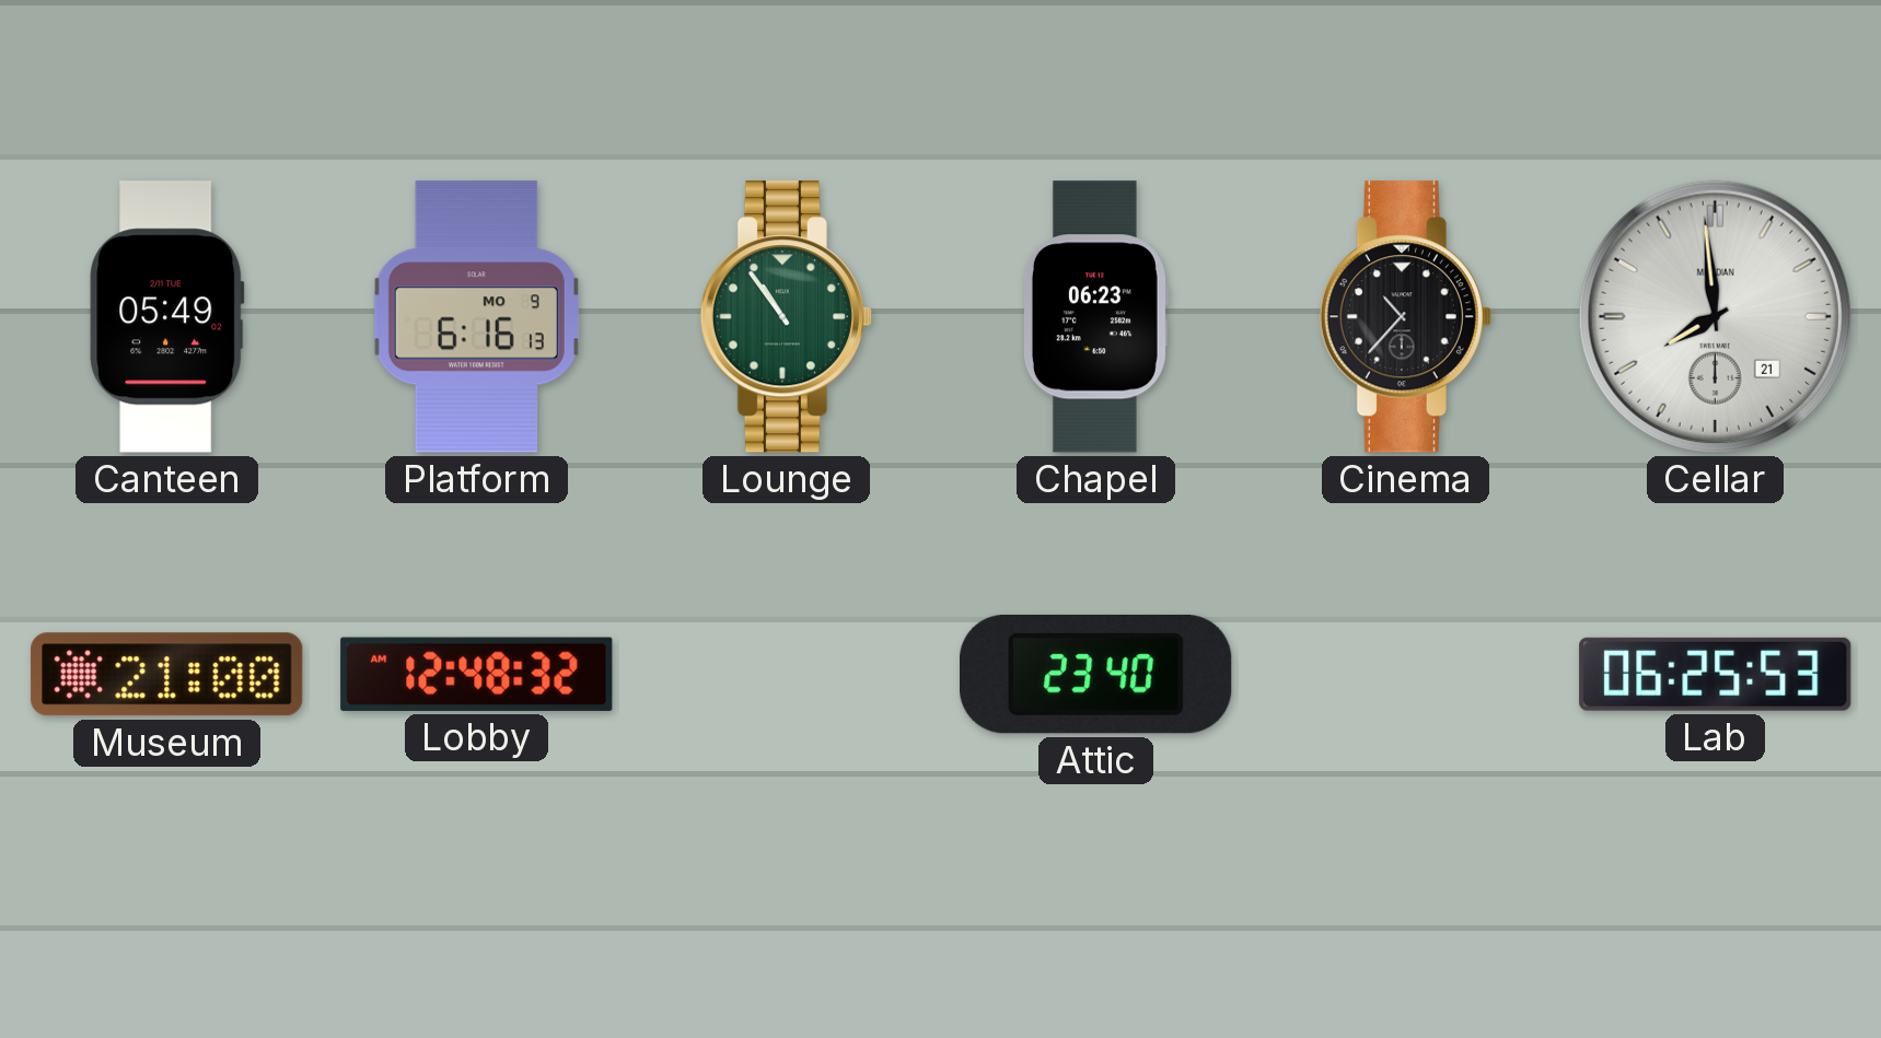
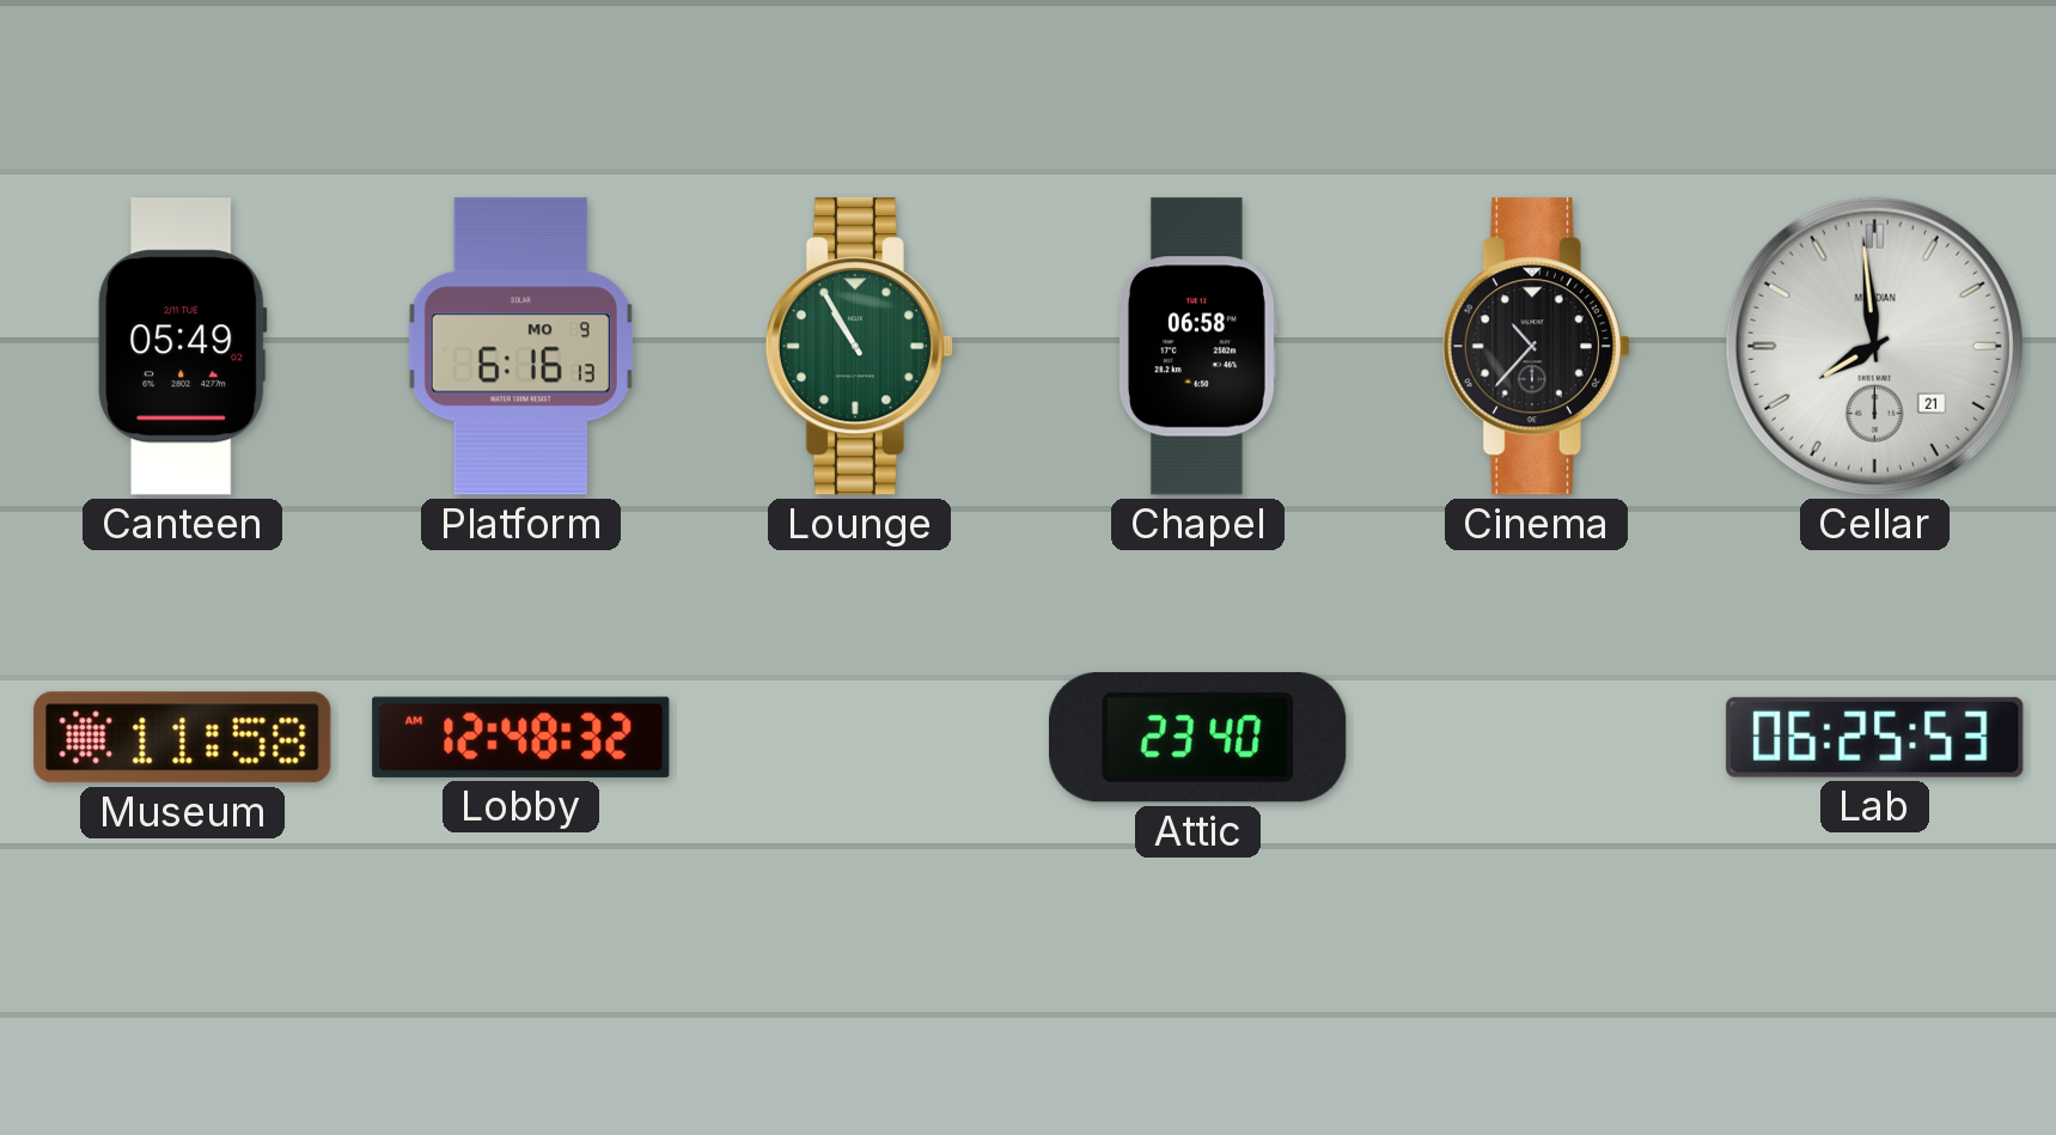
Lounge: 10:54 -> 10:55
Chapel: 06:23 -> 06:58
Museum: 21:00 -> 11:58
